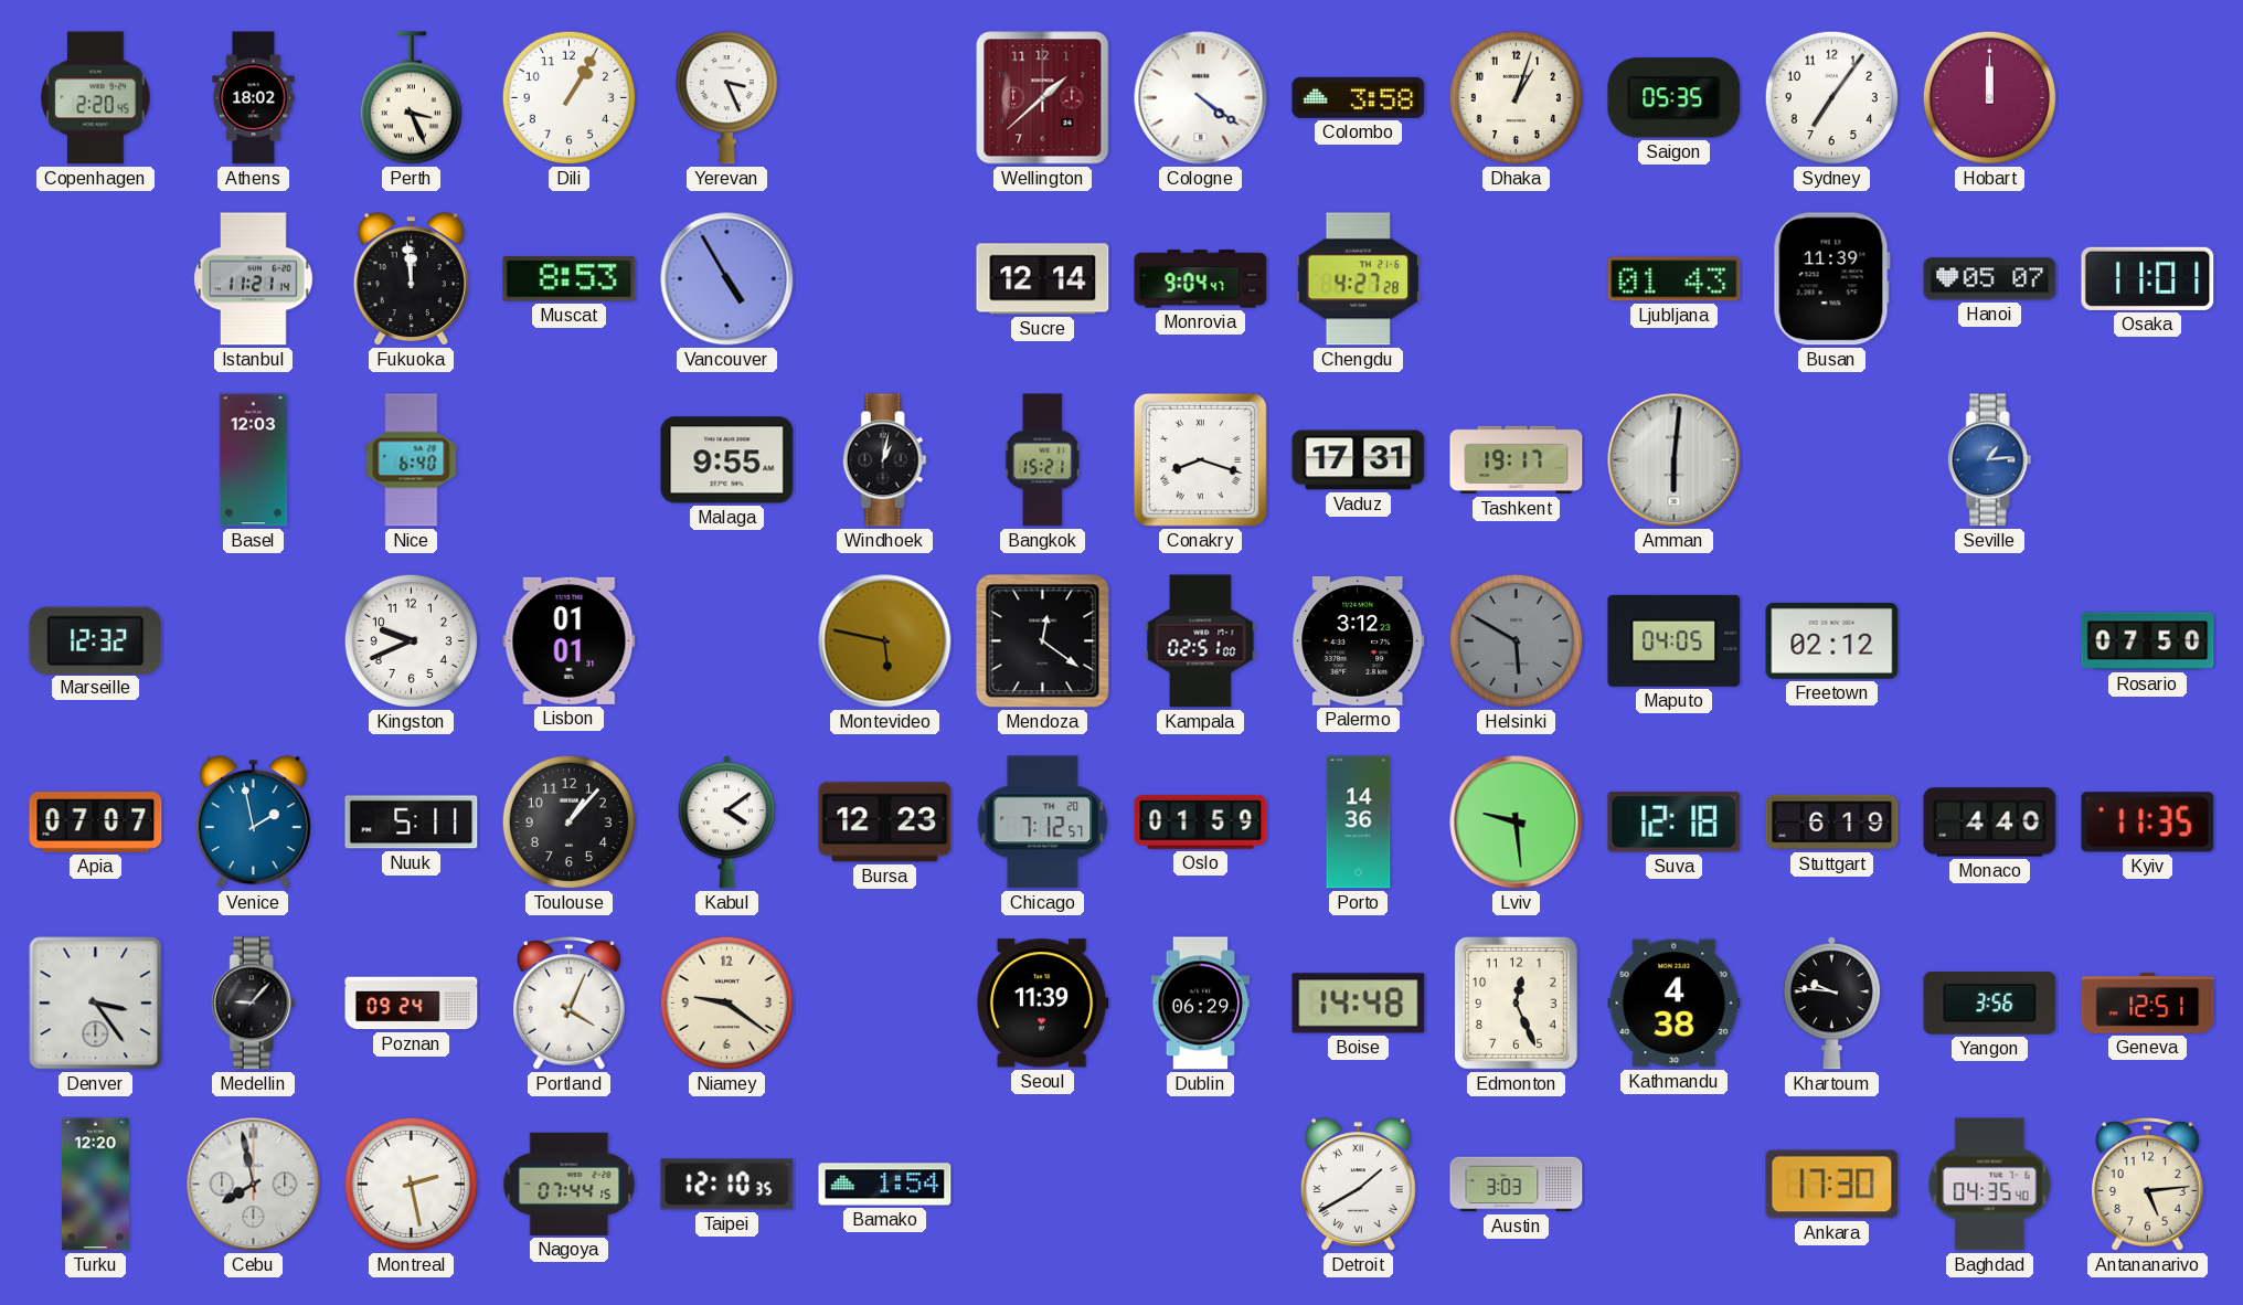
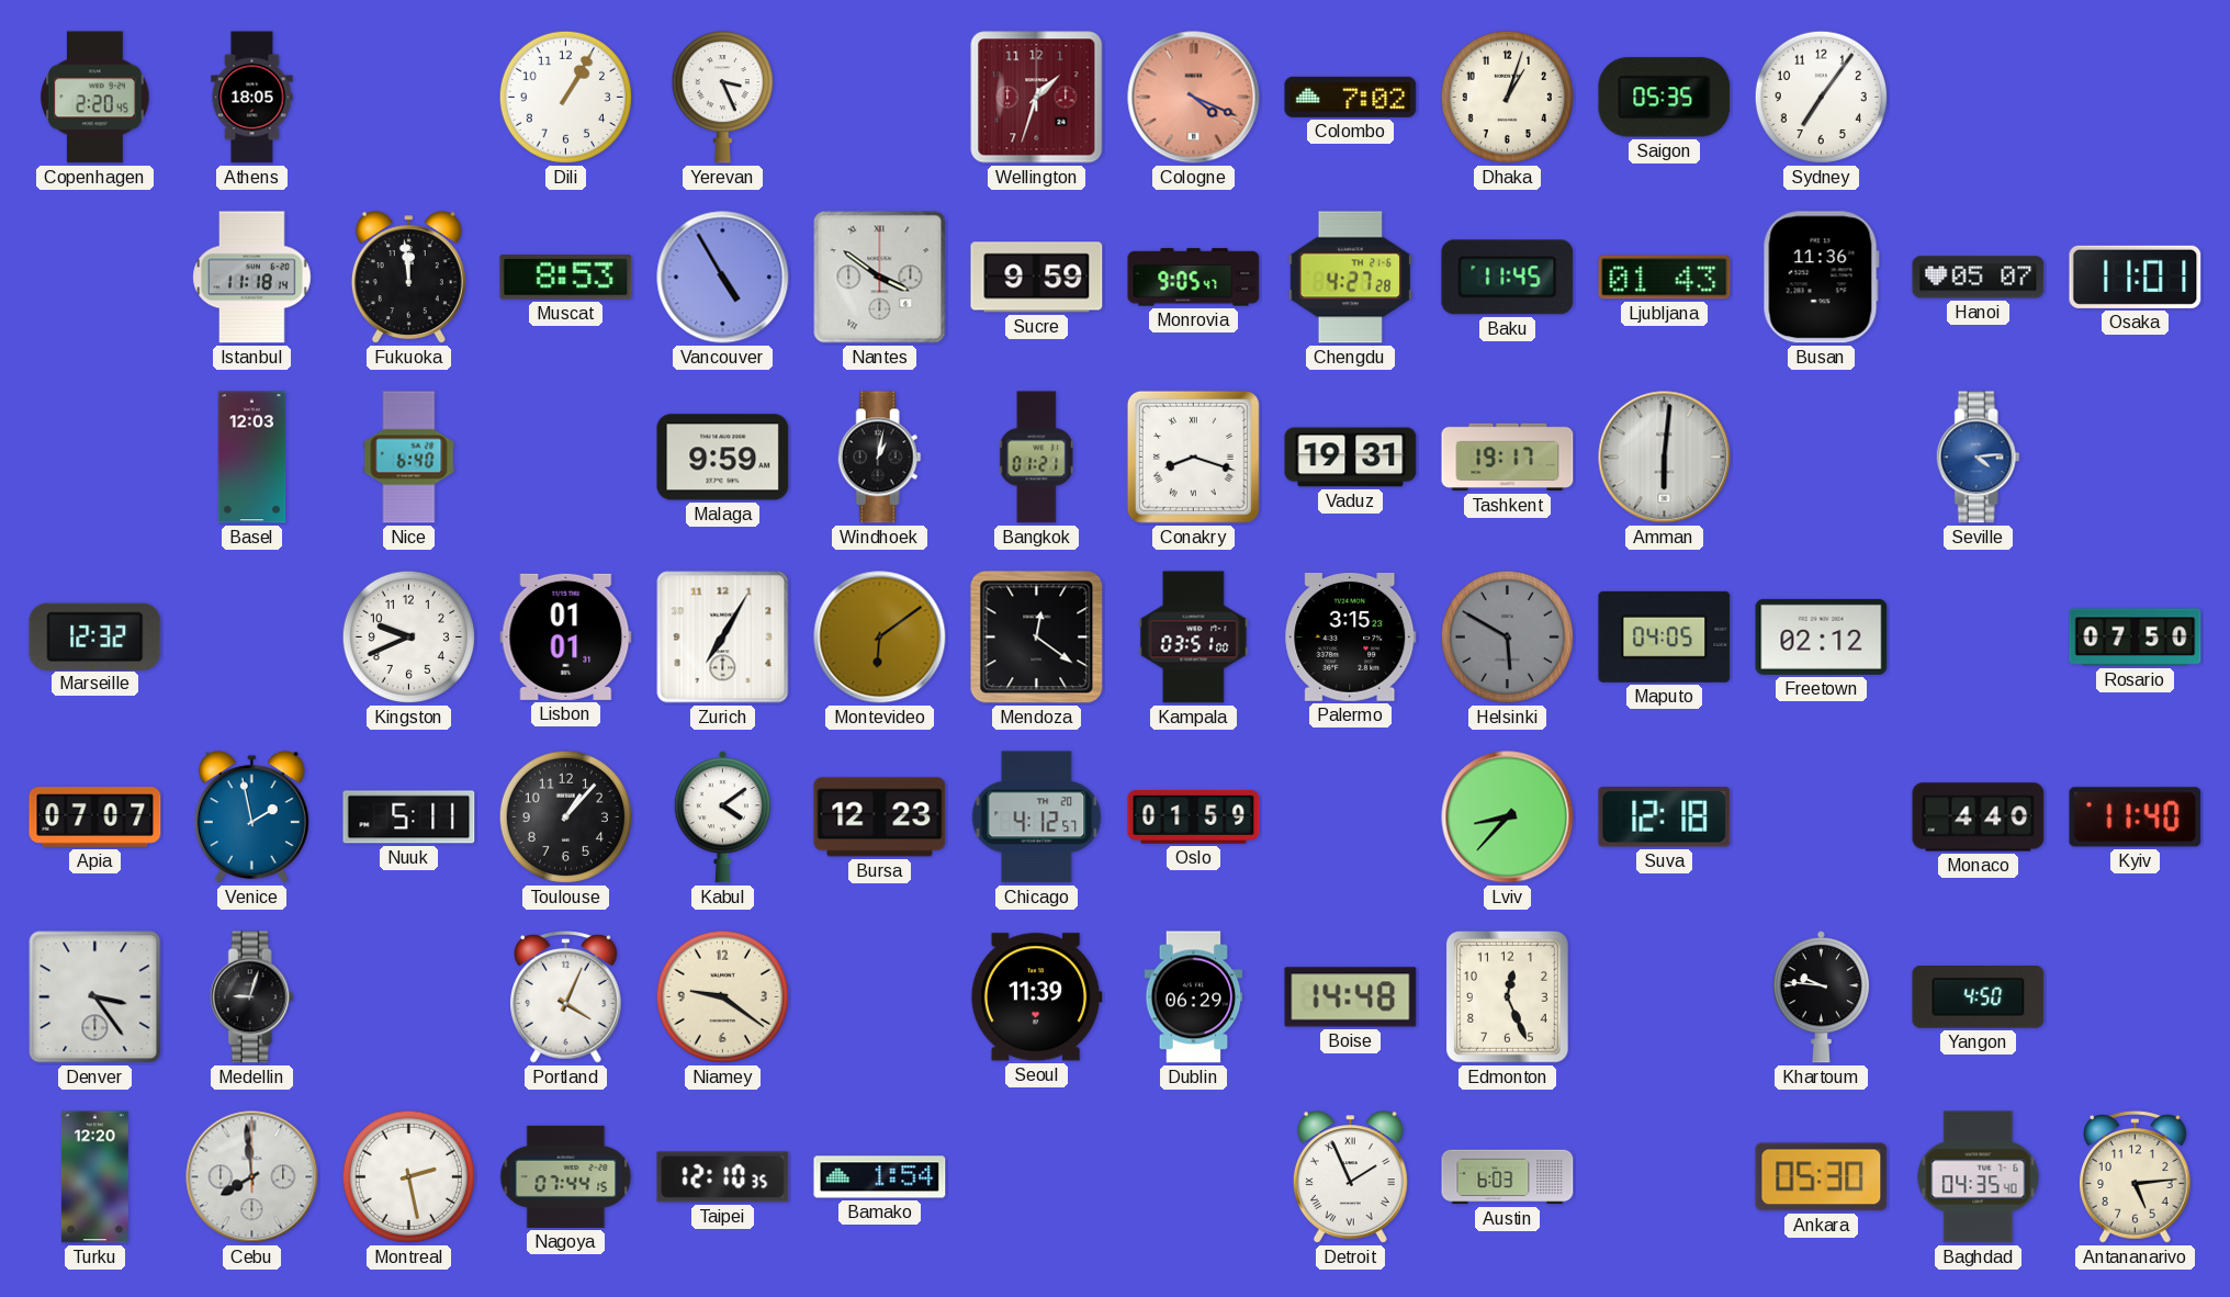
Athens: 18:02 -> 18:05
Perth: 3:26 -> none
Wellington: 1:38 -> 1:33
Cologne: 4:21 -> 4:19
Cologne dial: white -> salmon
Colombo: 3:58 -> 7:02
Hobart: 12:00 -> none
Istanbul: 11:21 -> 11:18
Nantes: none -> 3:51
Sucre: 12:14 -> 9:59
Monrovia: 9:04 -> 9:05
Baku: none -> 11:45
Busan: 11:39 -> 11:36
Malaga: 9:55 -> 9:59
Bangkok: 15:21 -> 01:21
Vaduz: 17:31 -> 19:31
Seville: 1:14 -> 4:14
Zurich: none -> 7:05
Montevideo: 5:47 -> 6:09
Kampala: 02:51 -> 03:51
Palermo: 3:12 -> 3:15
Chicago: 7:12 -> 4:12
Porto: 14:36 -> none
Lviv: 9:29 -> 8:37
Stuttgart: 6:19 -> none
Kyiv: 11:35 -> 11:40
Medellin: 9:07 -> 9:03
Poznan: 09:24 -> none
Kathmandu: 4:38 -> none
Yangon: 3:56 -> 4:50
Geneva: 12:51 -> none
Cebu: 7:58 -> 7:59
Detroit: 1:40 -> 1:56
Austin: 3:03 -> 6:03
Ankara: 17:30 -> 05:30
